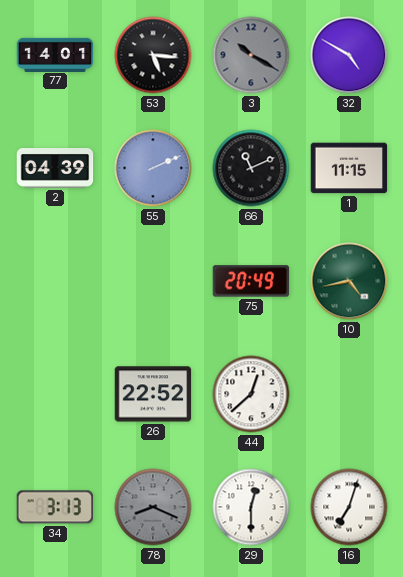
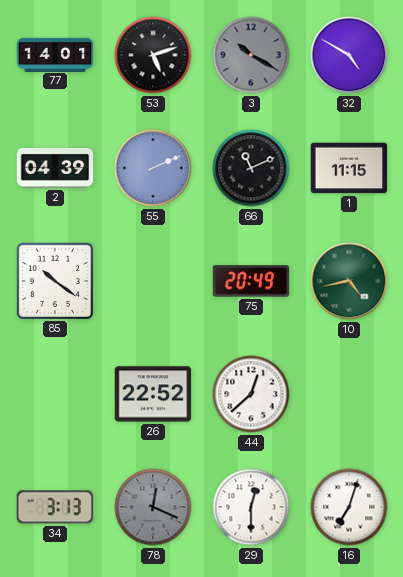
53: 5:16 -> 5:12
85: none -> 10:21
78: 8:19 -> 12:19
